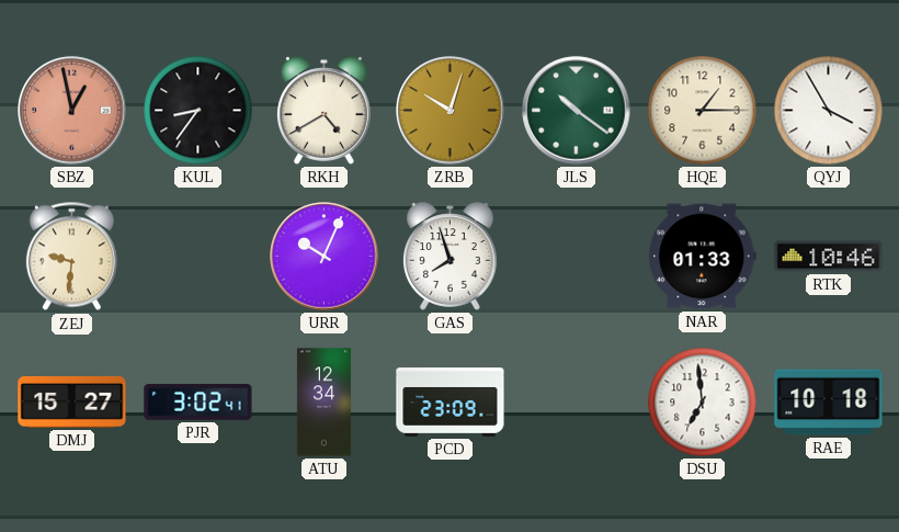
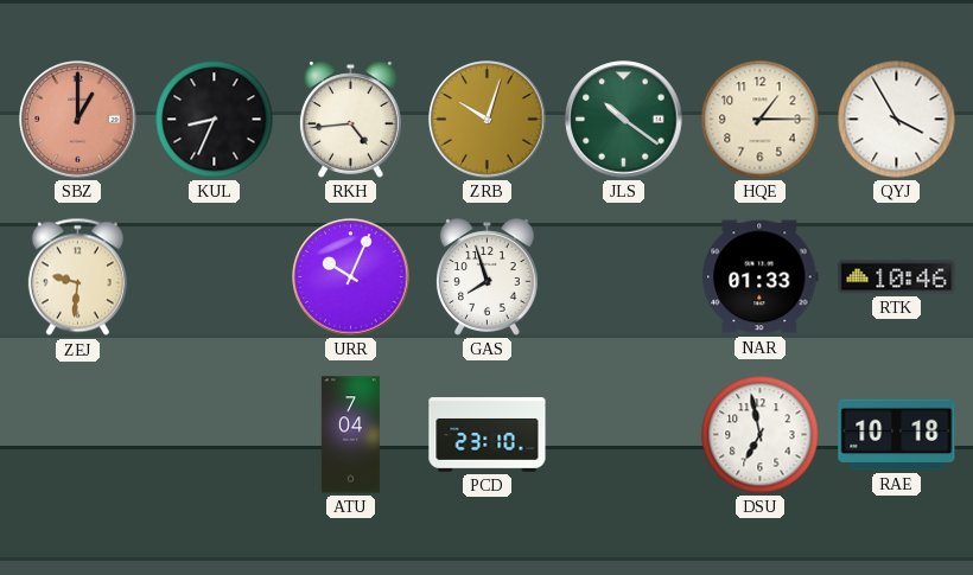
SBZ: 12:58 -> 1:00
KUL: 8:36 -> 8:34
RKH: 4:40 -> 4:44
DMJ: 15:27 -> none
PJR: 3:02 -> none
ATU: 12:34 -> 7:04
PCD: 23:09 -> 23:10
DSU: 6:59 -> 6:58
